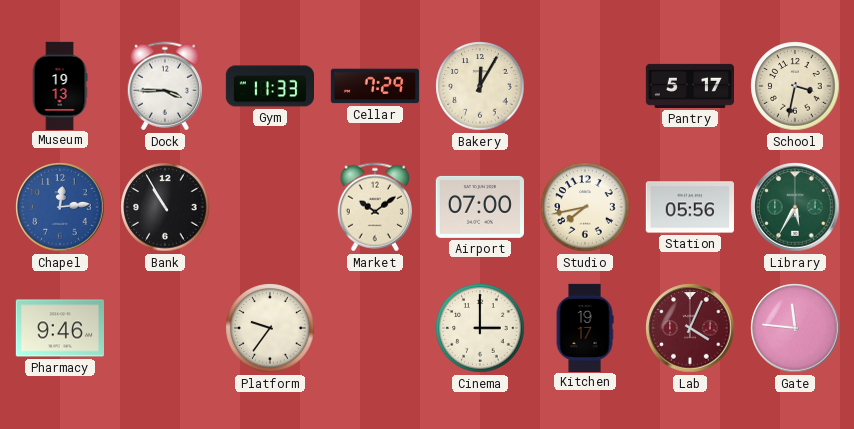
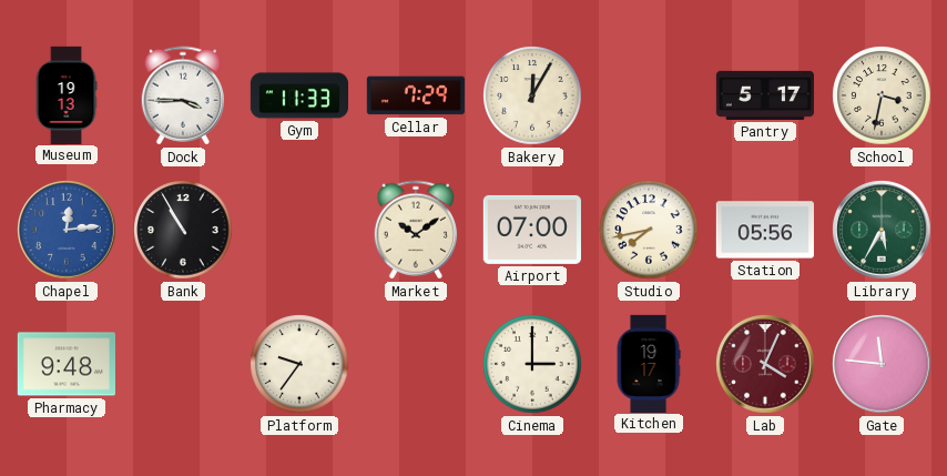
Pharmacy: 9:46 -> 9:48
